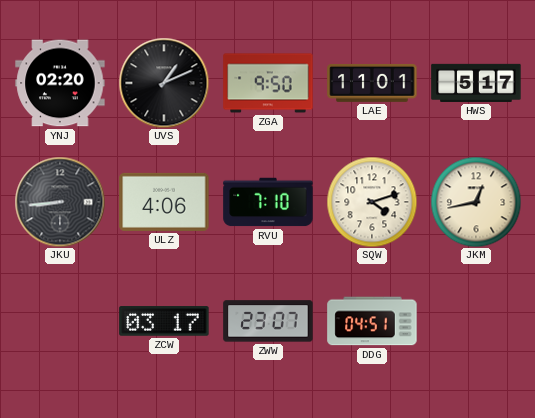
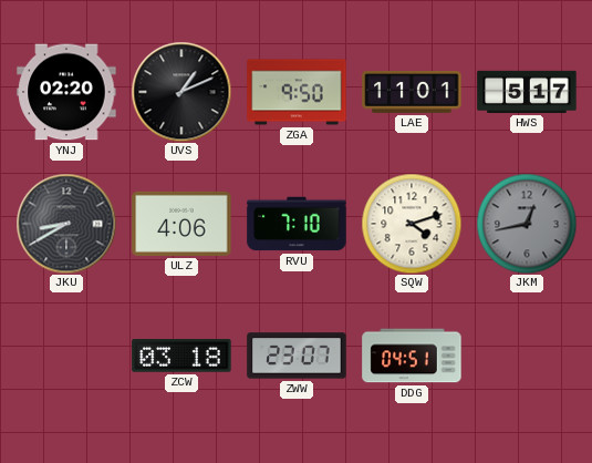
JKU: 8:44 -> 8:40
JKM dial: cream -> grey
ZCW: 03:17 -> 03:18
